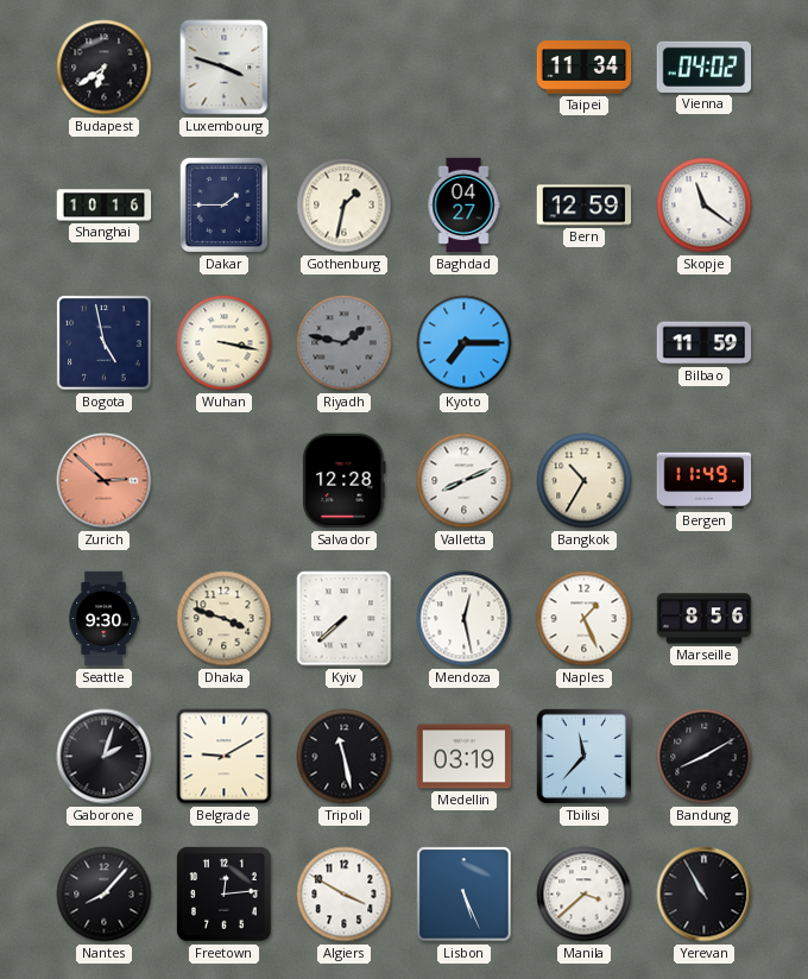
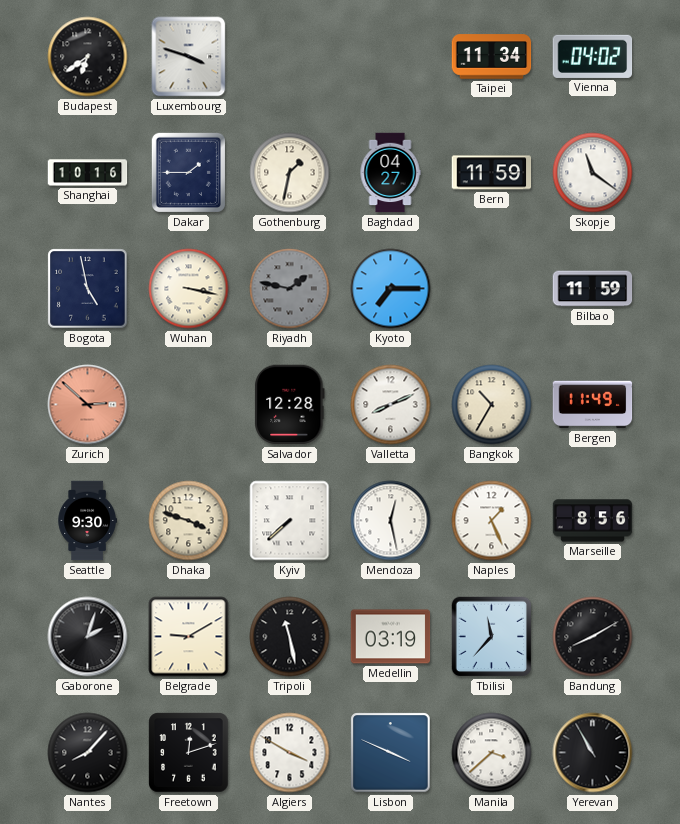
Bern: 12:59 -> 11:59
Freetown: 12:14 -> 12:12
Lisbon: 5:26 -> 3:49
